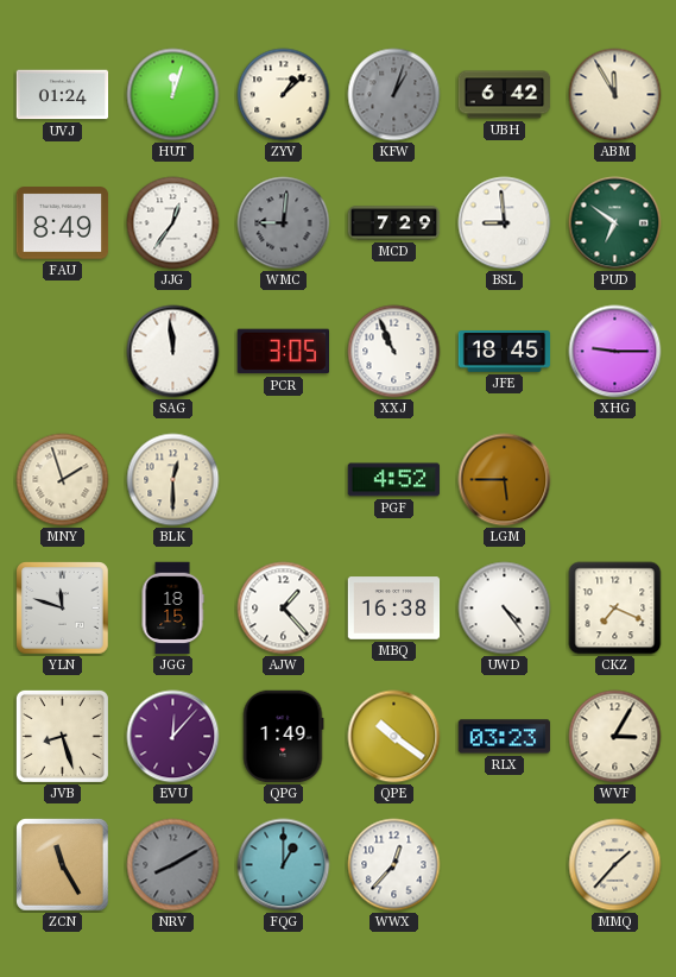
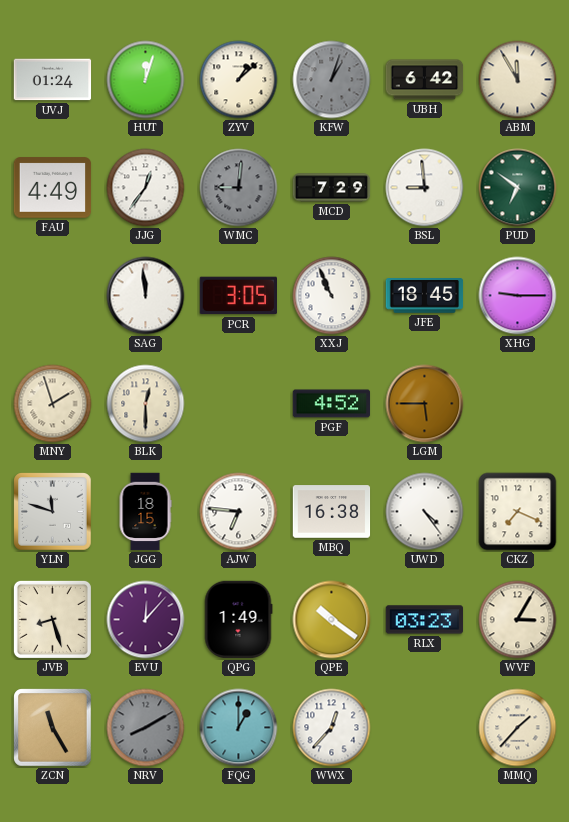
FAU: 8:49 -> 4:49
AJW: 1:23 -> 6:46
